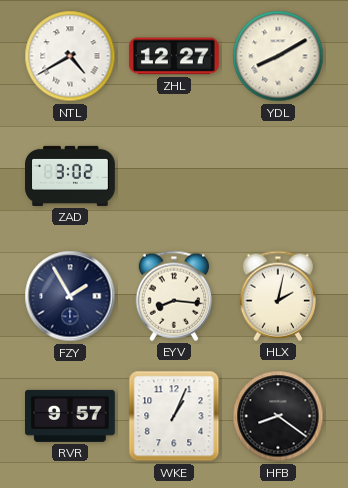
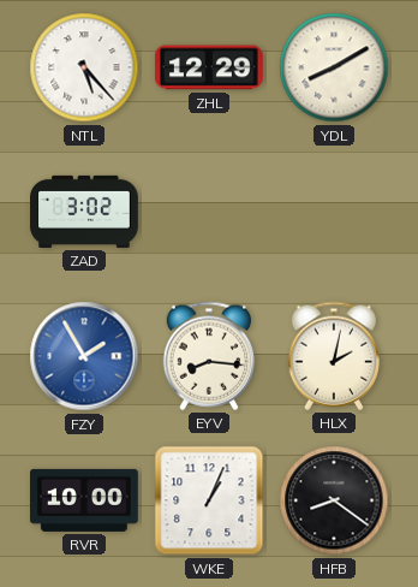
NTL: 4:40 -> 5:23
ZHL: 12:27 -> 12:29
FZY dial: navy -> blue
RVR: 9:57 -> 10:00
